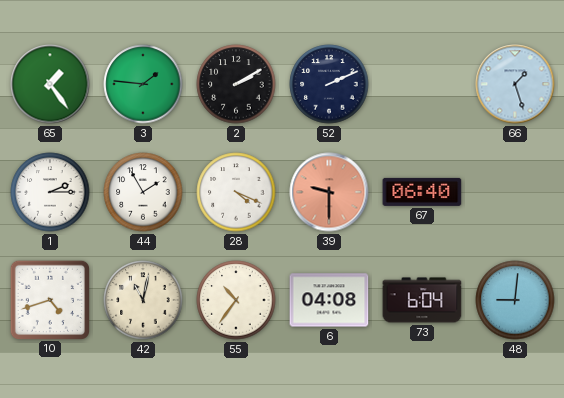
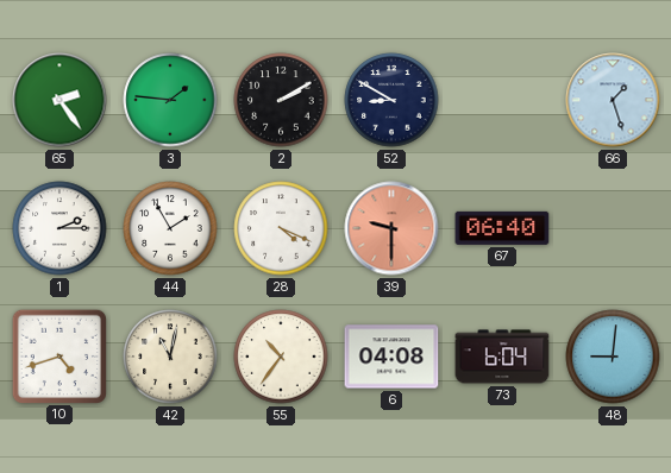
65: 1:24 -> 2:24
52: 2:11 -> 8:50
